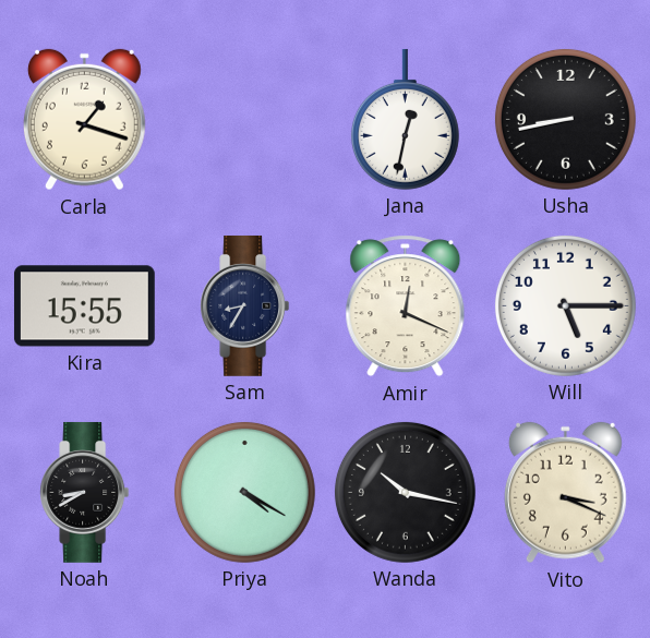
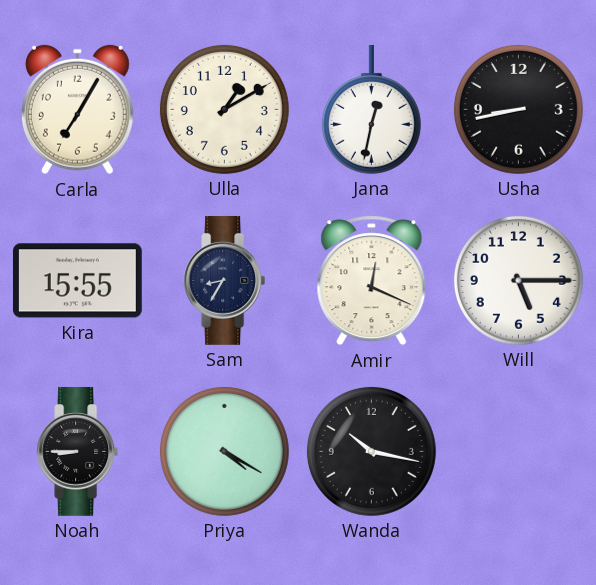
Carla: 1:18 -> 7:05
Ulla: none -> 1:10
Noah: 8:40 -> 8:45
Vito: 3:19 -> none
